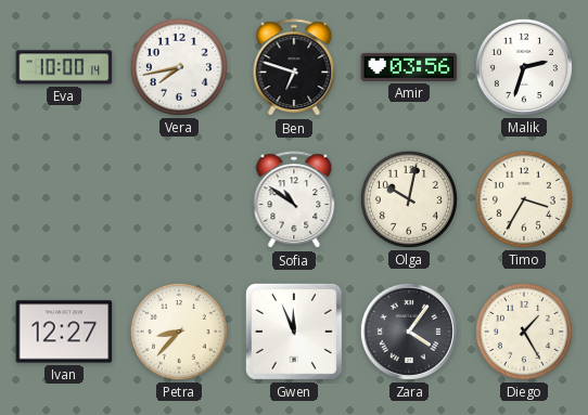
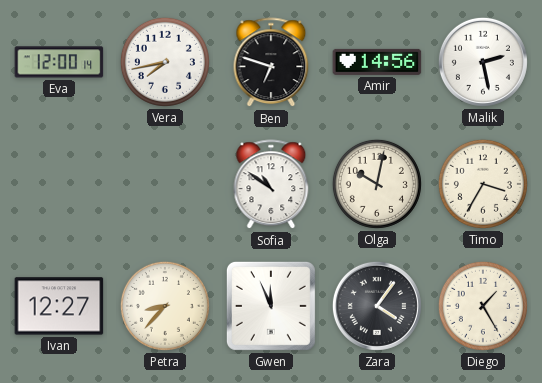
Eva: 10:00 -> 12:00
Amir: 03:56 -> 14:56
Malik: 2:33 -> 2:28
